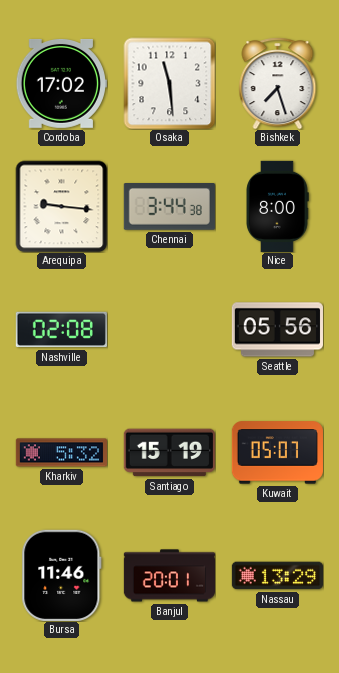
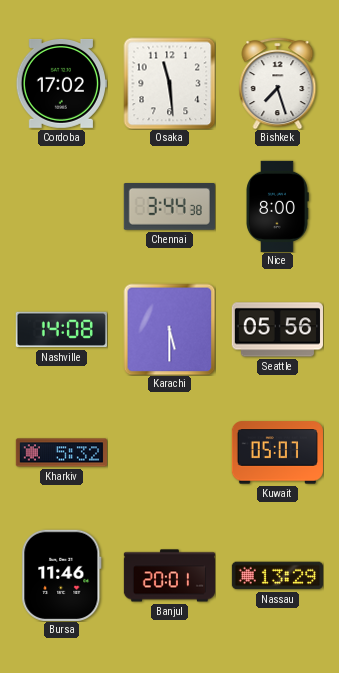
Arequipa: 9:16 -> none
Nashville: 02:08 -> 14:08
Karachi: none -> 5:30
Santiago: 15:19 -> none
